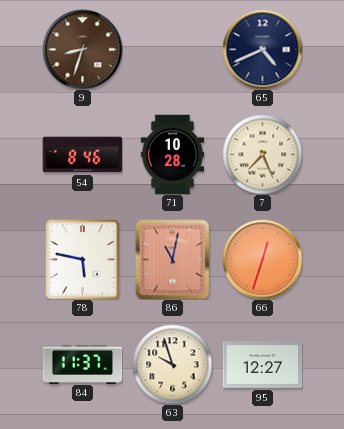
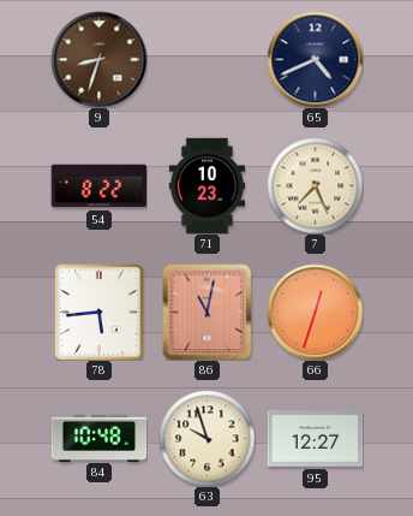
54: 8:46 -> 8:22
71: 10:28 -> 10:23
78: 5:47 -> 5:44
84: 11:37 -> 10:48
